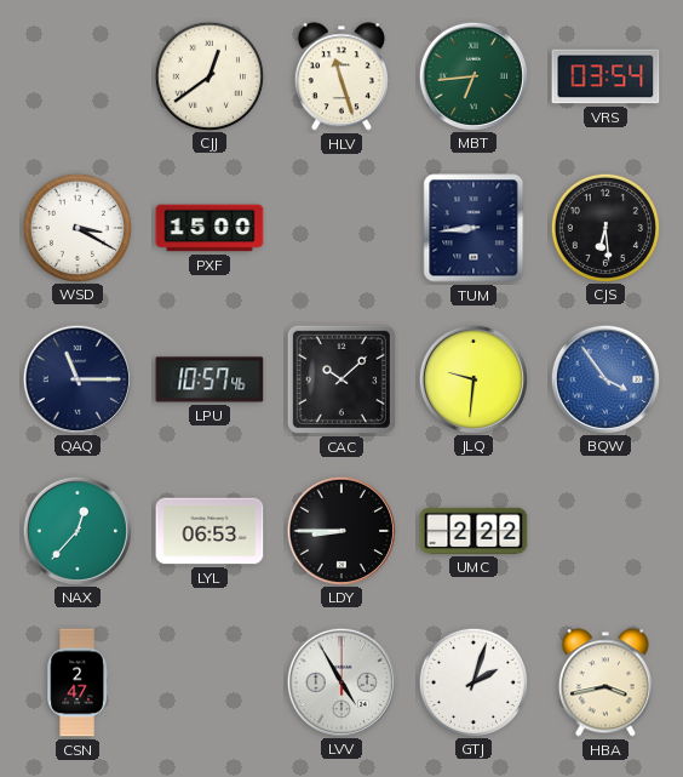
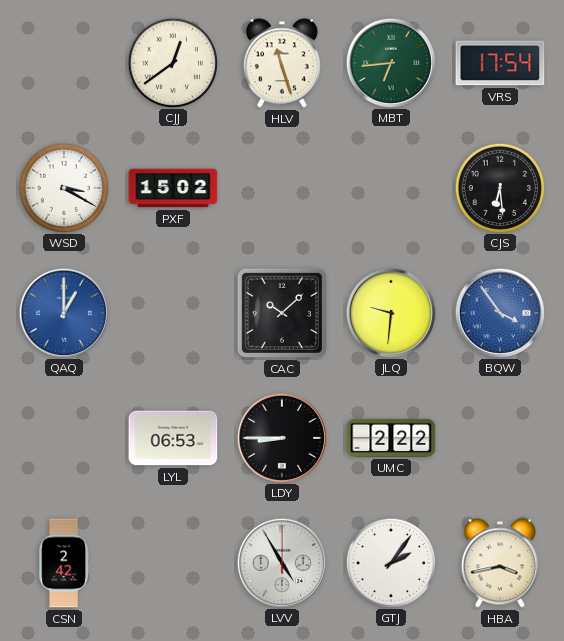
VRS: 03:54 -> 17:54
PXF: 15:00 -> 15:02
TUM: 8:44 -> none
QAQ: 11:15 -> 1:00
QAQ dial: navy -> blue
LPU: 10:57 -> none
NAX: 12:37 -> none
CSN: 2:47 -> 2:42
GTJ: 2:03 -> 2:06
